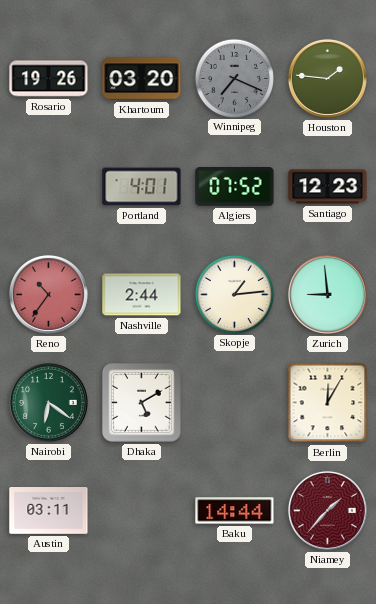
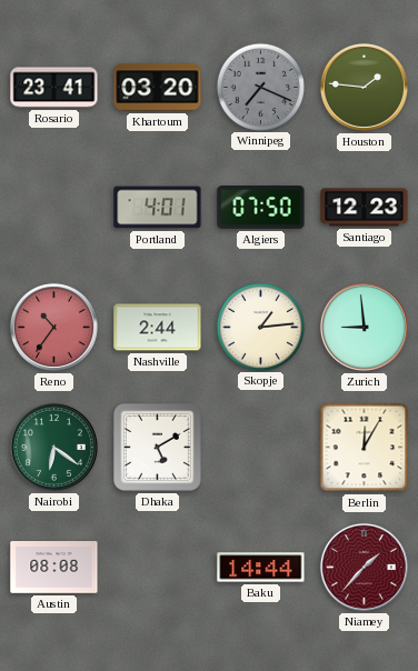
Rosario: 19:26 -> 23:41
Algiers: 07:52 -> 07:50
Austin: 03:11 -> 08:08
